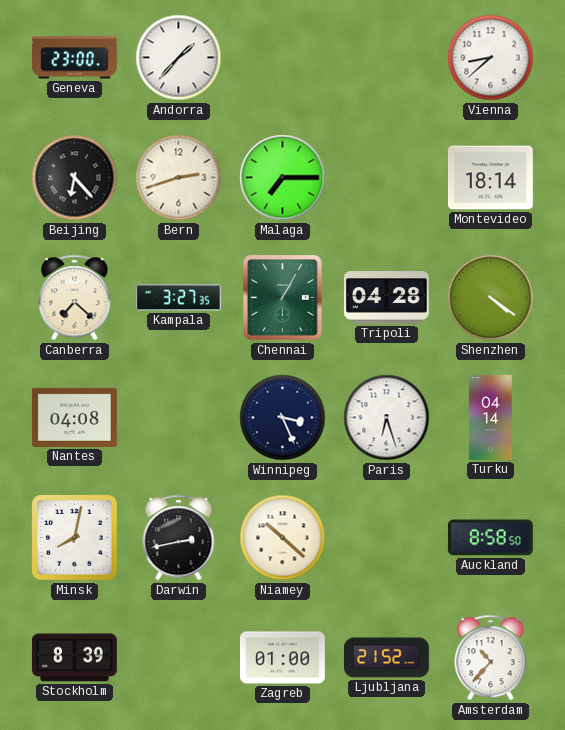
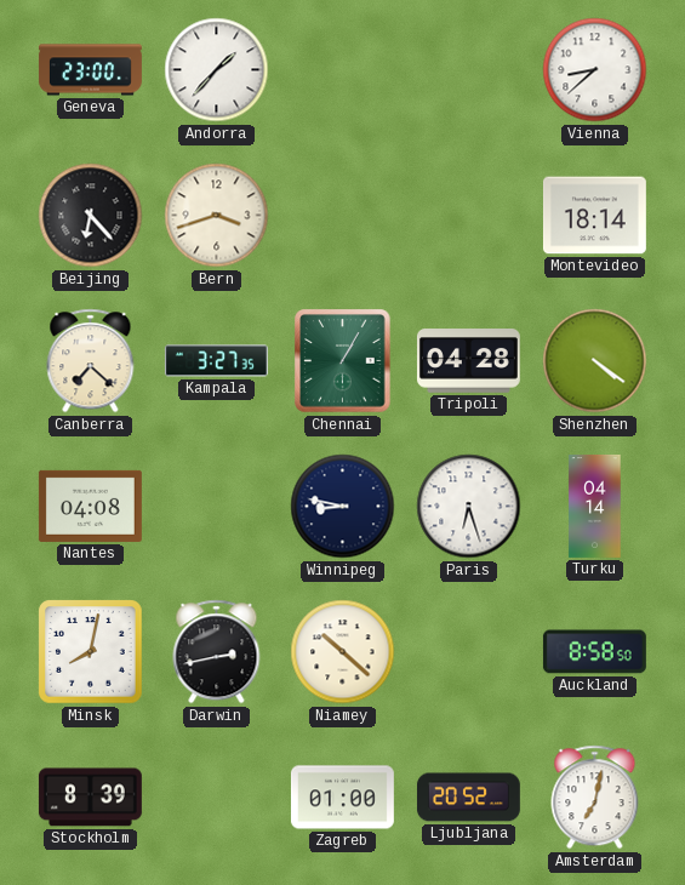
Bern: 2:42 -> 3:42
Malaga: 7:15 -> none
Winnipeg: 3:26 -> 8:47
Ljubljana: 21:52 -> 20:52
Amsterdam: 10:37 -> 7:02
